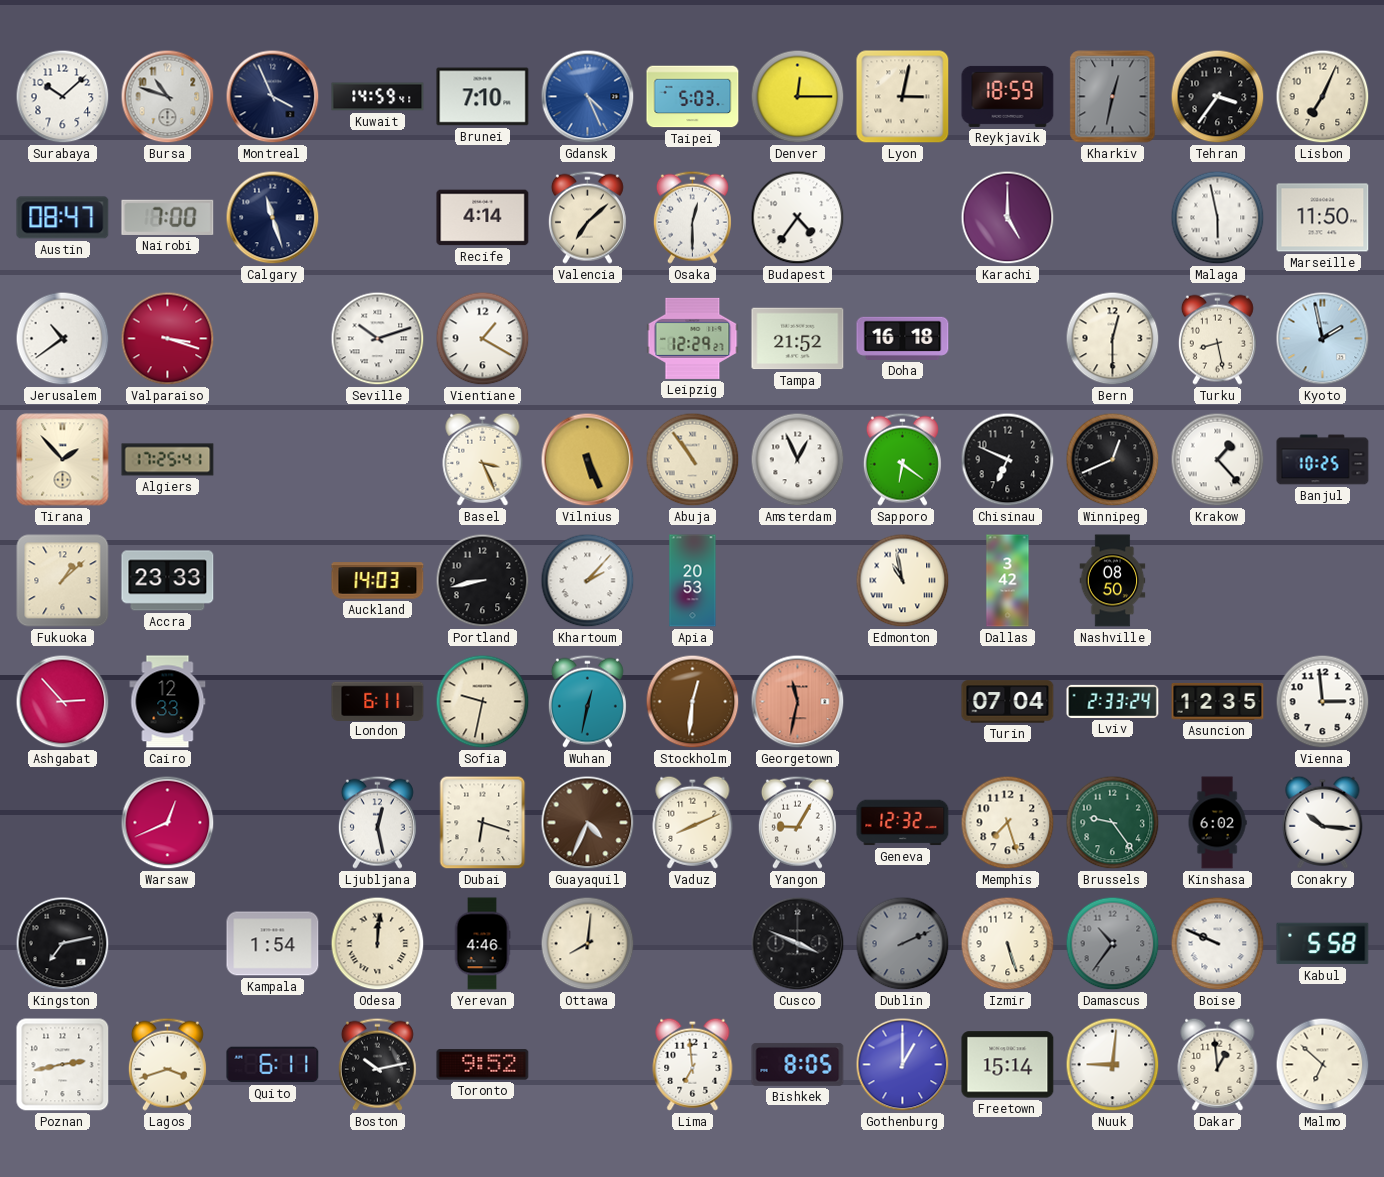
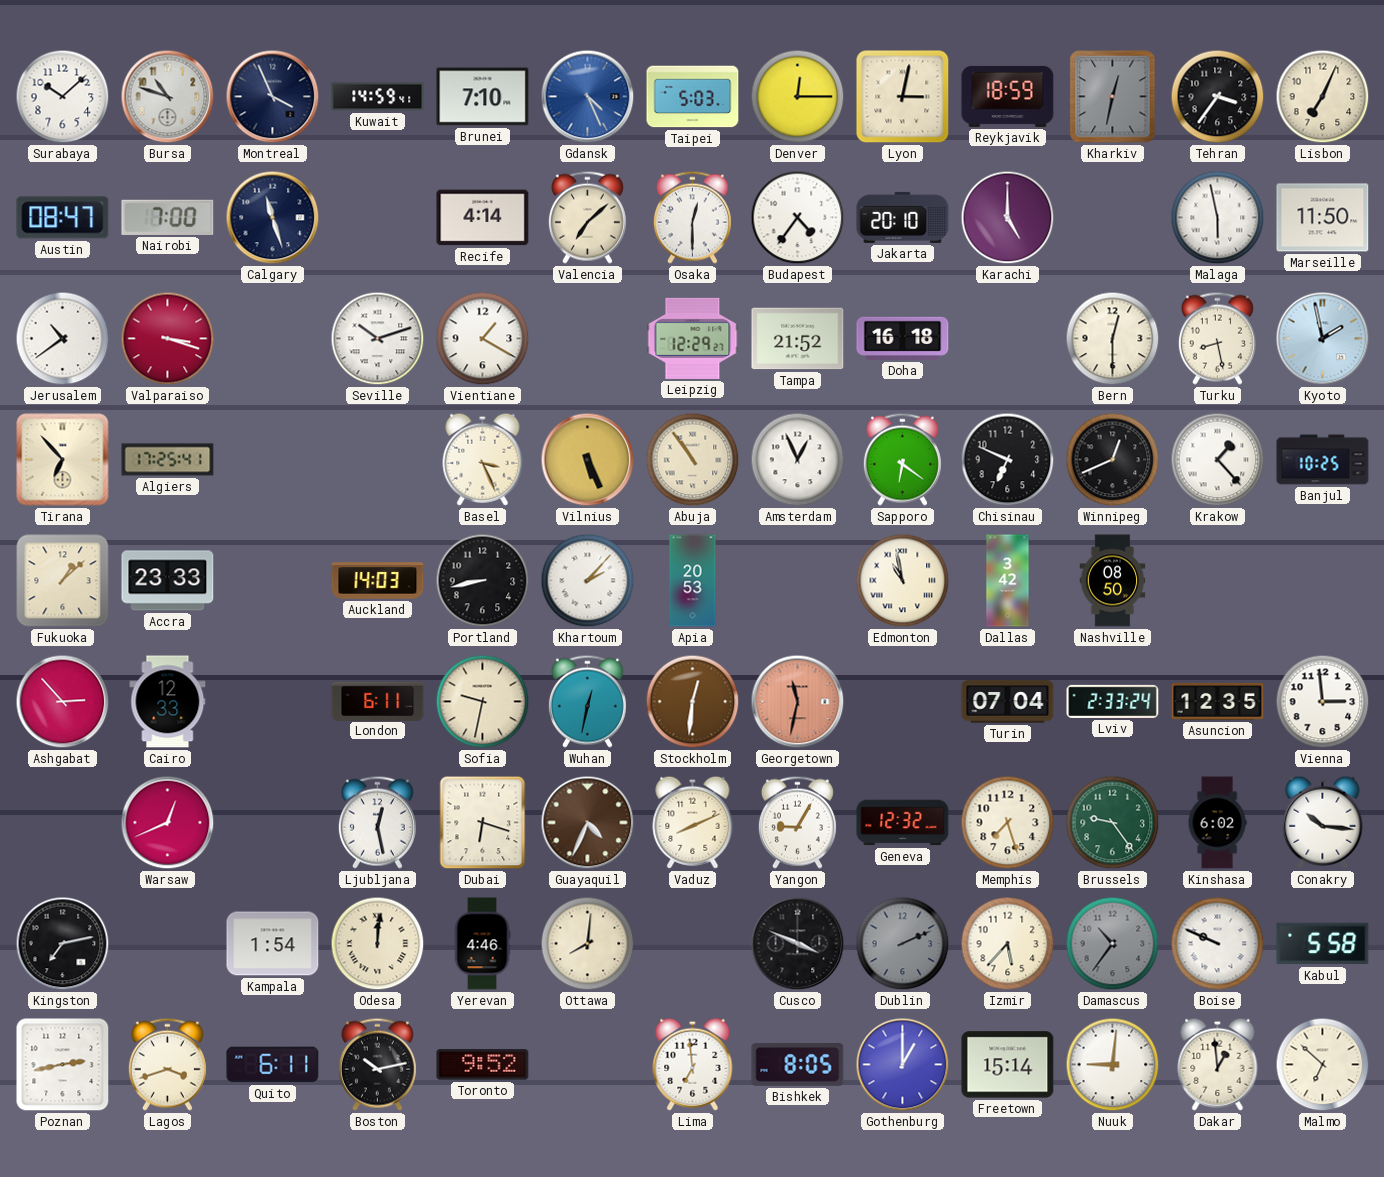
Jakarta: none -> 20:10
Tirana: 1:53 -> 6:53
Izmir: 5:27 -> 5:37
